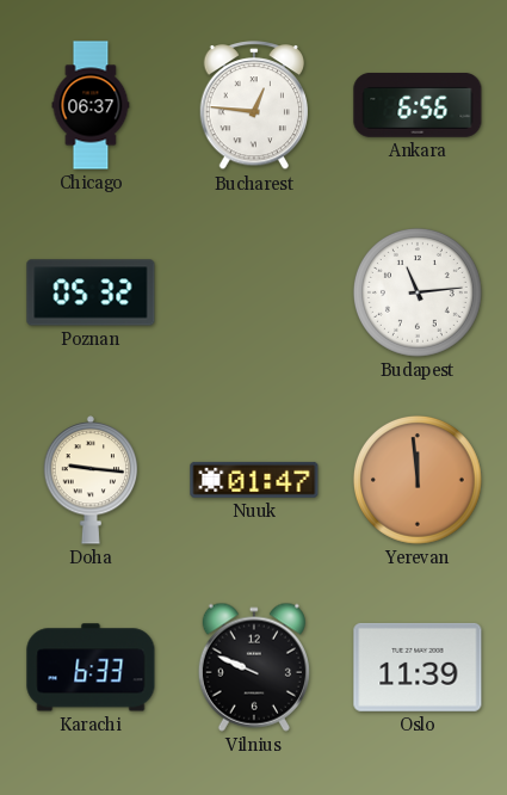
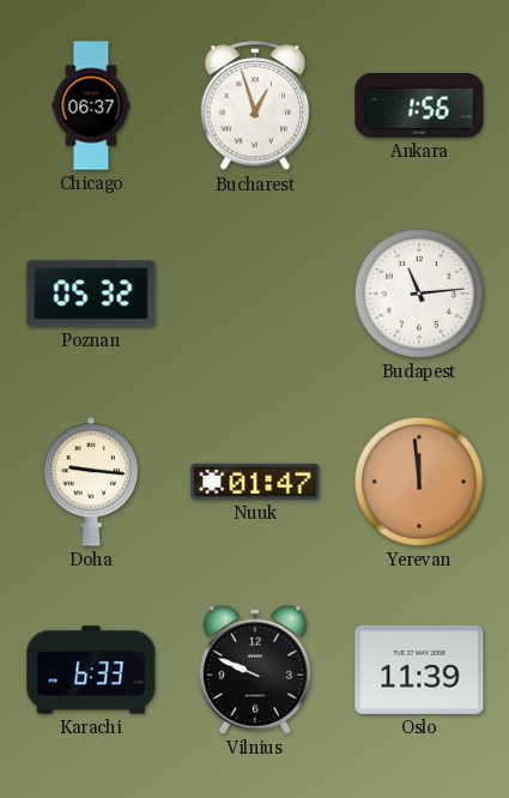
Bucharest: 12:46 -> 12:57
Ankara: 6:56 -> 1:56
